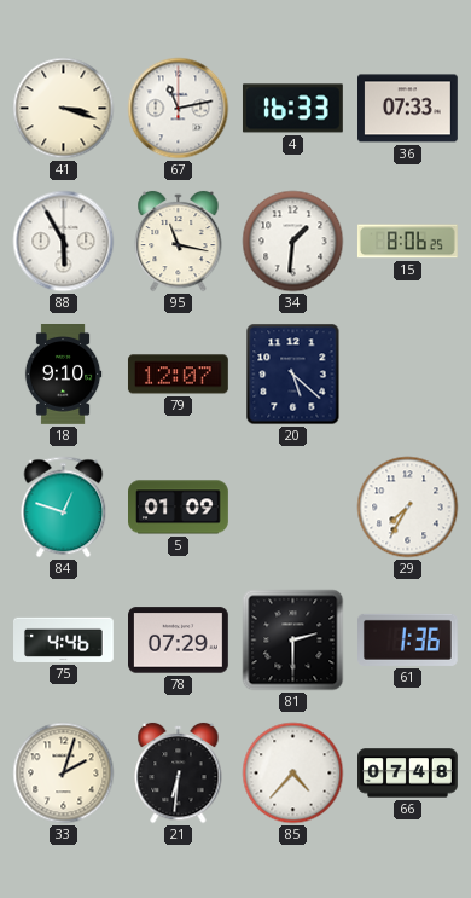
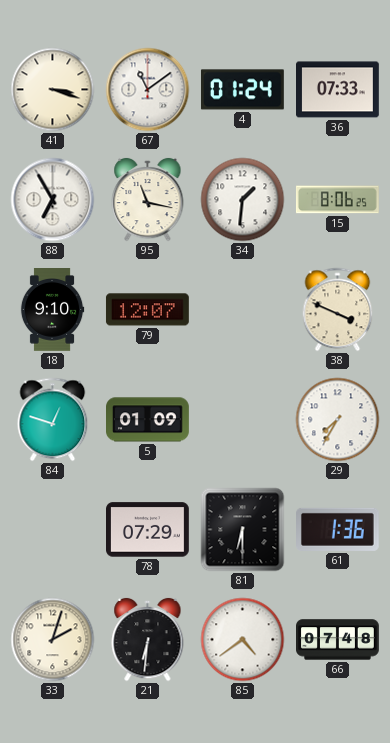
67: 11:13 -> 11:09
4: 16:33 -> 01:24
88: 5:55 -> 6:55
20: 5:22 -> none
38: none -> 3:49
75: 4:46 -> none
81: 2:30 -> 6:30
85: 4:37 -> 4:39
